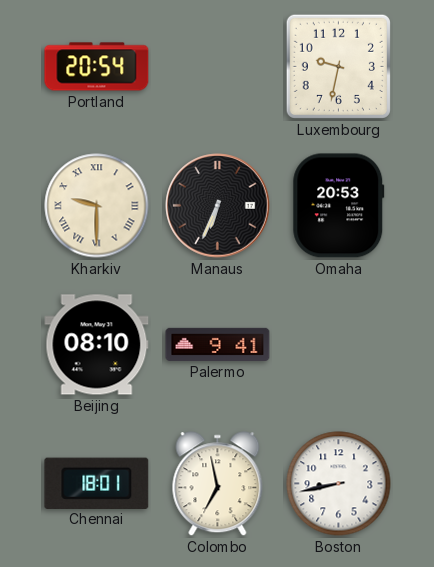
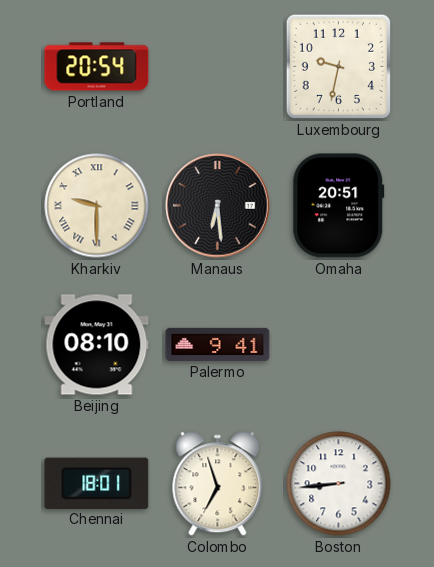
Manaus: 6:34 -> 6:29
Omaha: 20:53 -> 20:51
Colombo: 6:58 -> 6:57
Boston: 8:43 -> 8:44
